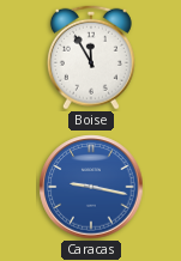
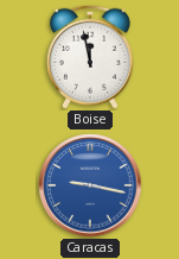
Boise: 11:55 -> 11:58
